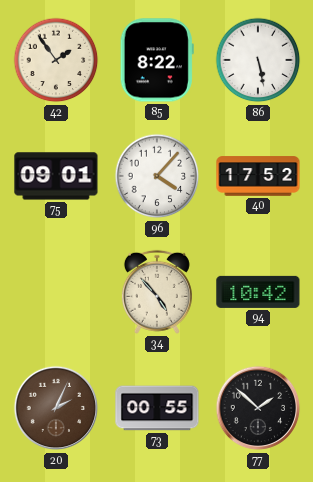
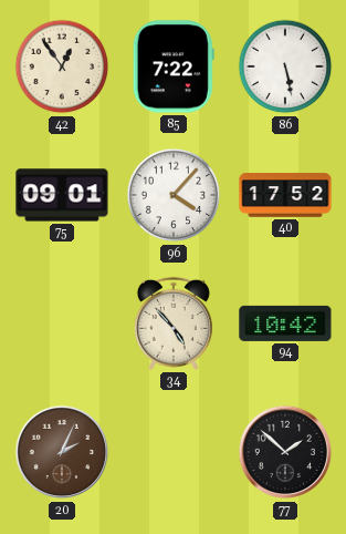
42: 1:54 -> 12:54
85: 8:22 -> 7:22
73: 00:55 -> none
